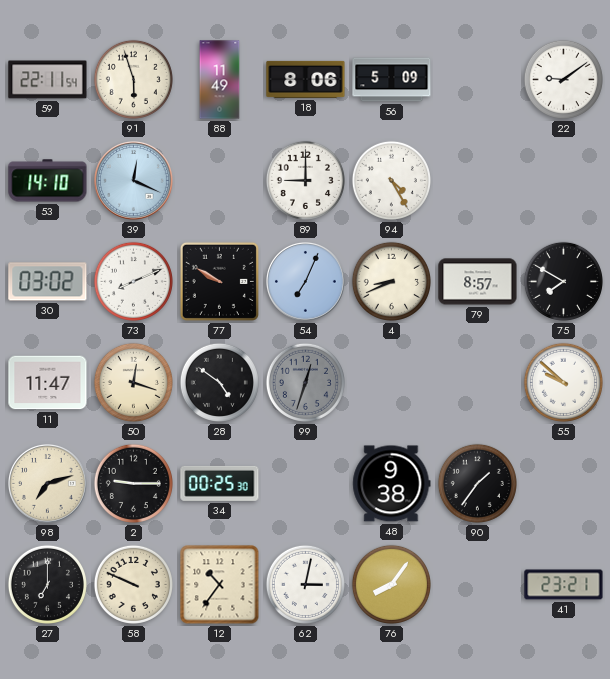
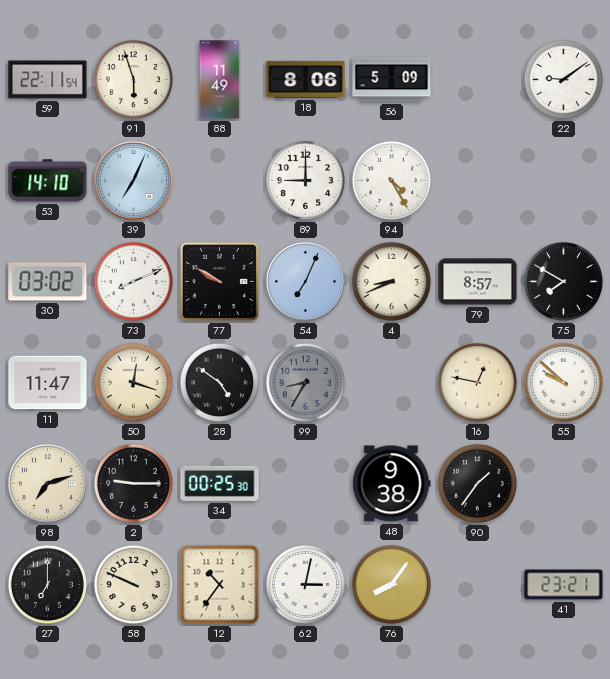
39: 12:19 -> 7:04
99: 12:33 -> 8:35
16: none -> 12:47
